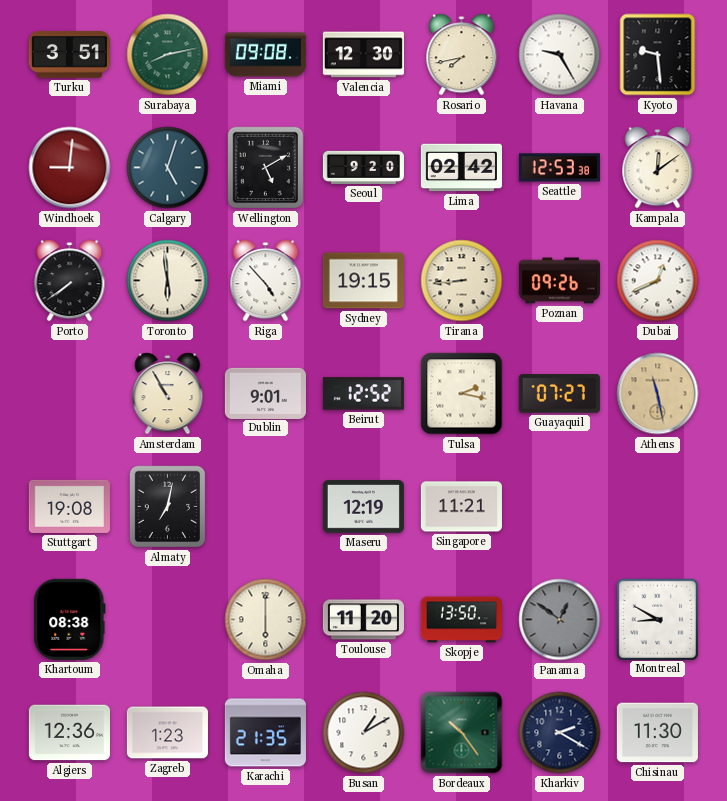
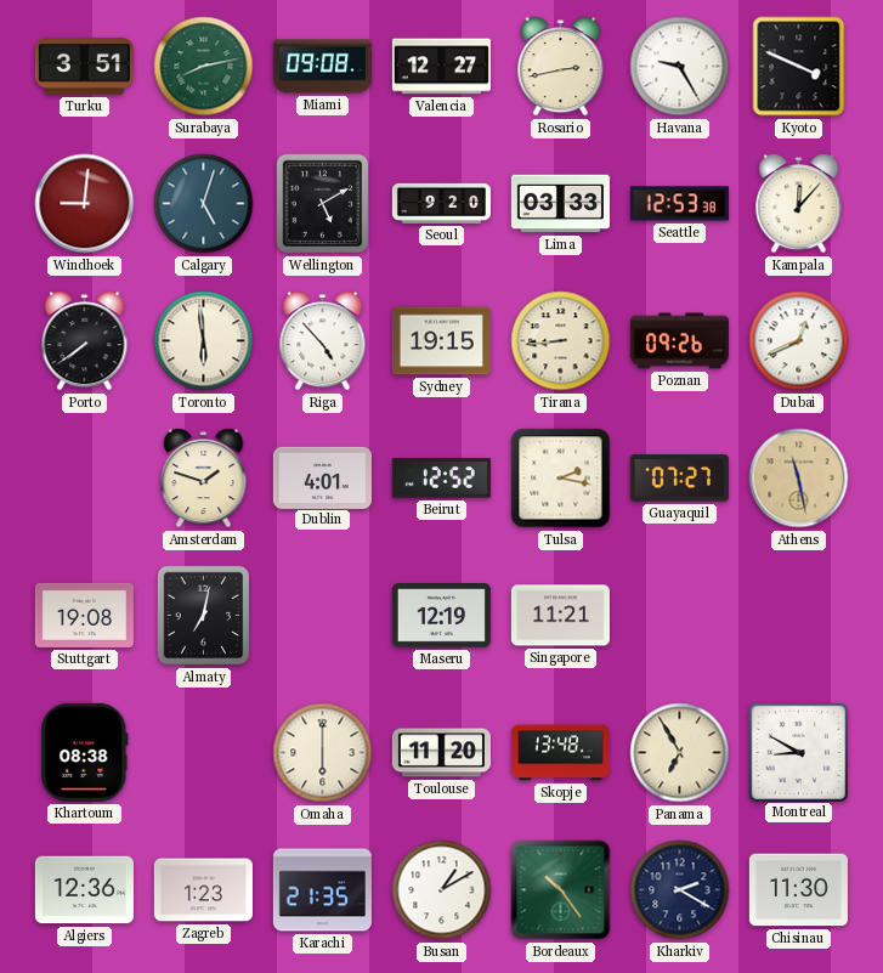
Valencia: 12:30 -> 12:27
Rosario: 7:43 -> 2:43
Kyoto: 9:29 -> 3:49
Lima: 02:42 -> 03:33
Kampala: 12:09 -> 12:07
Amsterdam: 10:55 -> 1:48
Dublin: 9:01 -> 4:01
Skopje: 13:50 -> 13:48
Panama: 12:51 -> 6:55
Panama dial: grey -> cream
